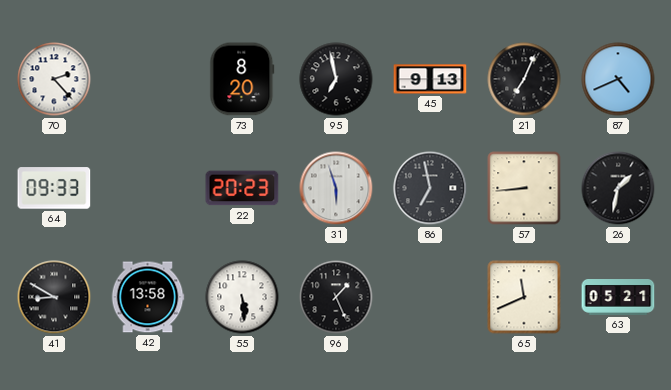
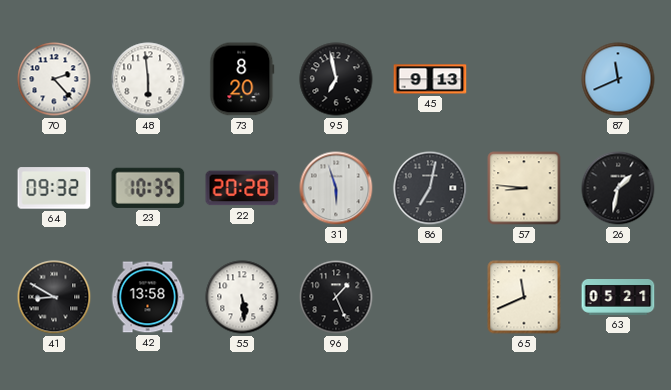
48: none -> 5:59
21: 7:04 -> none
87: 4:41 -> 11:41
64: 09:33 -> 09:32
23: none -> 10:35
22: 20:23 -> 20:28
86: 6:58 -> 7:02
57: 8:44 -> 8:46
